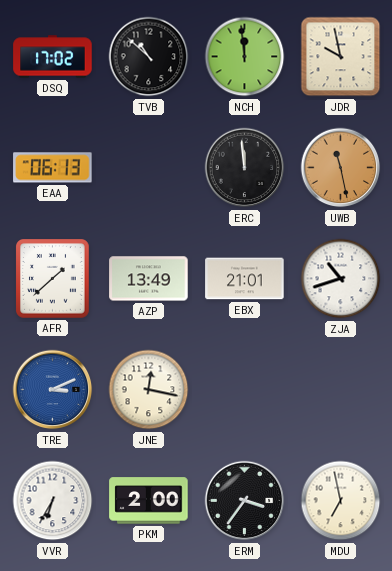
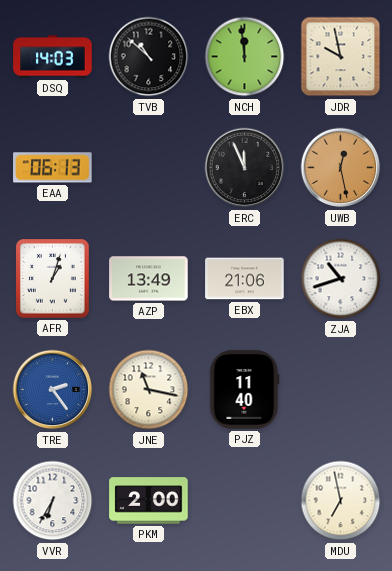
DSQ: 17:02 -> 14:03
ERC: 11:59 -> 11:56
UWB: 11:28 -> 12:28
AFR: 1:38 -> 1:03
EBX: 21:01 -> 21:06
TRE: 3:11 -> 2:24
JNE: 12:17 -> 11:17
PJZ: none -> 11:40
ERM: 3:36 -> none
